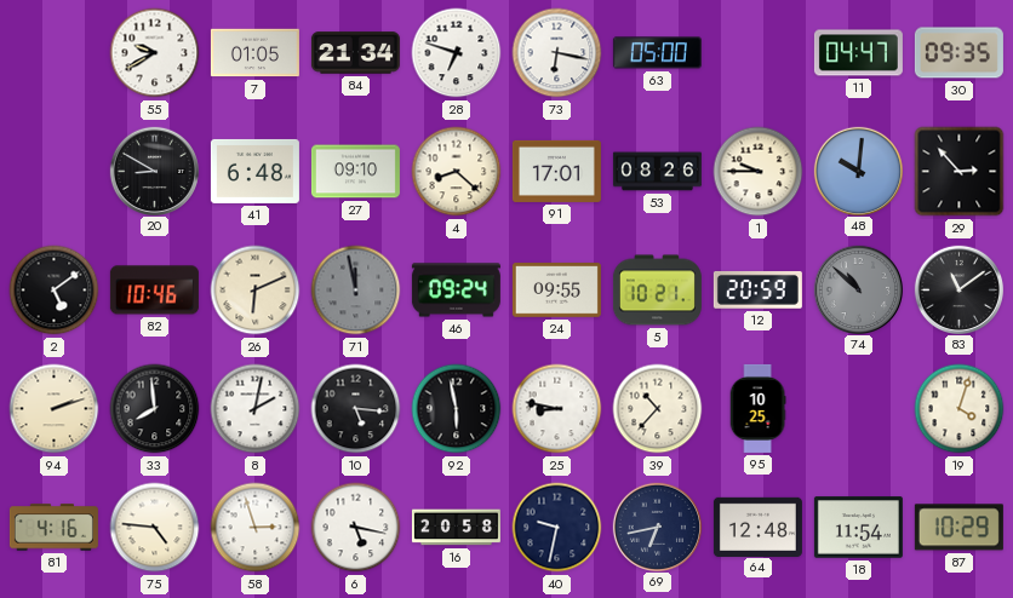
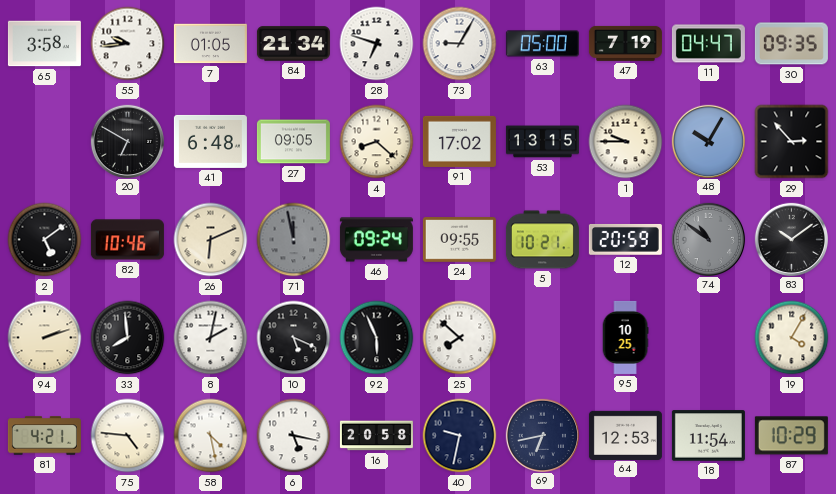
65: none -> 3:58
55: 9:40 -> 9:44
73: 6:17 -> 9:05
47: none -> 7:19
20: 8:50 -> 6:50
27: 09:10 -> 09:05
91: 17:01 -> 17:02
53: 08:26 -> 13:15
48: 10:01 -> 10:05
74: 10:52 -> 10:51
83: 11:09 -> 10:09
10: 5:16 -> 5:19
92: 5:58 -> 5:56
25: 8:47 -> 7:52
39: 10:37 -> none
19: 4:03 -> 4:05
81: 4:16 -> 4:21
58: 2:57 -> 4:28
64: 12:48 -> 12:53
